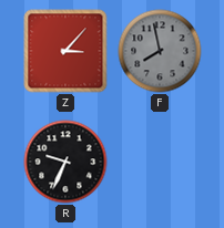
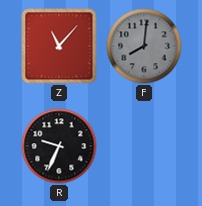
Z: 3:07 -> 11:07
F: 7:58 -> 8:01
